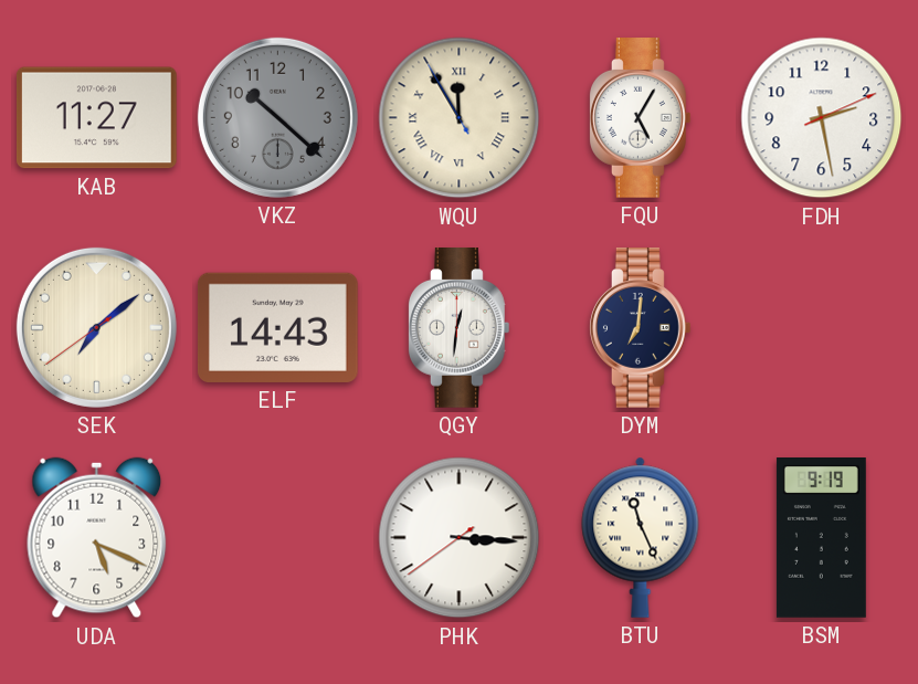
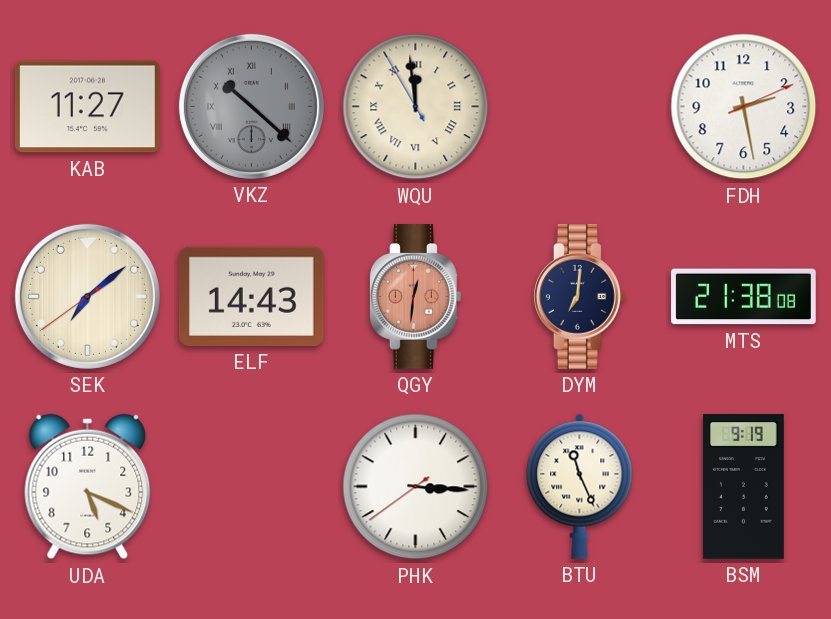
VKZ numerals: Arabic -> Roman
WQU: 11:54 -> 11:58
FQU: 5:05 -> none
QGY dial: white -> salmon
MTS: none -> 21:38
